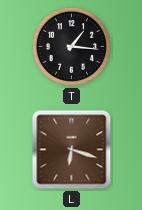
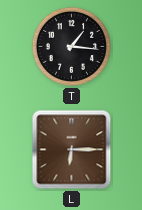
L: 6:18 -> 6:15
